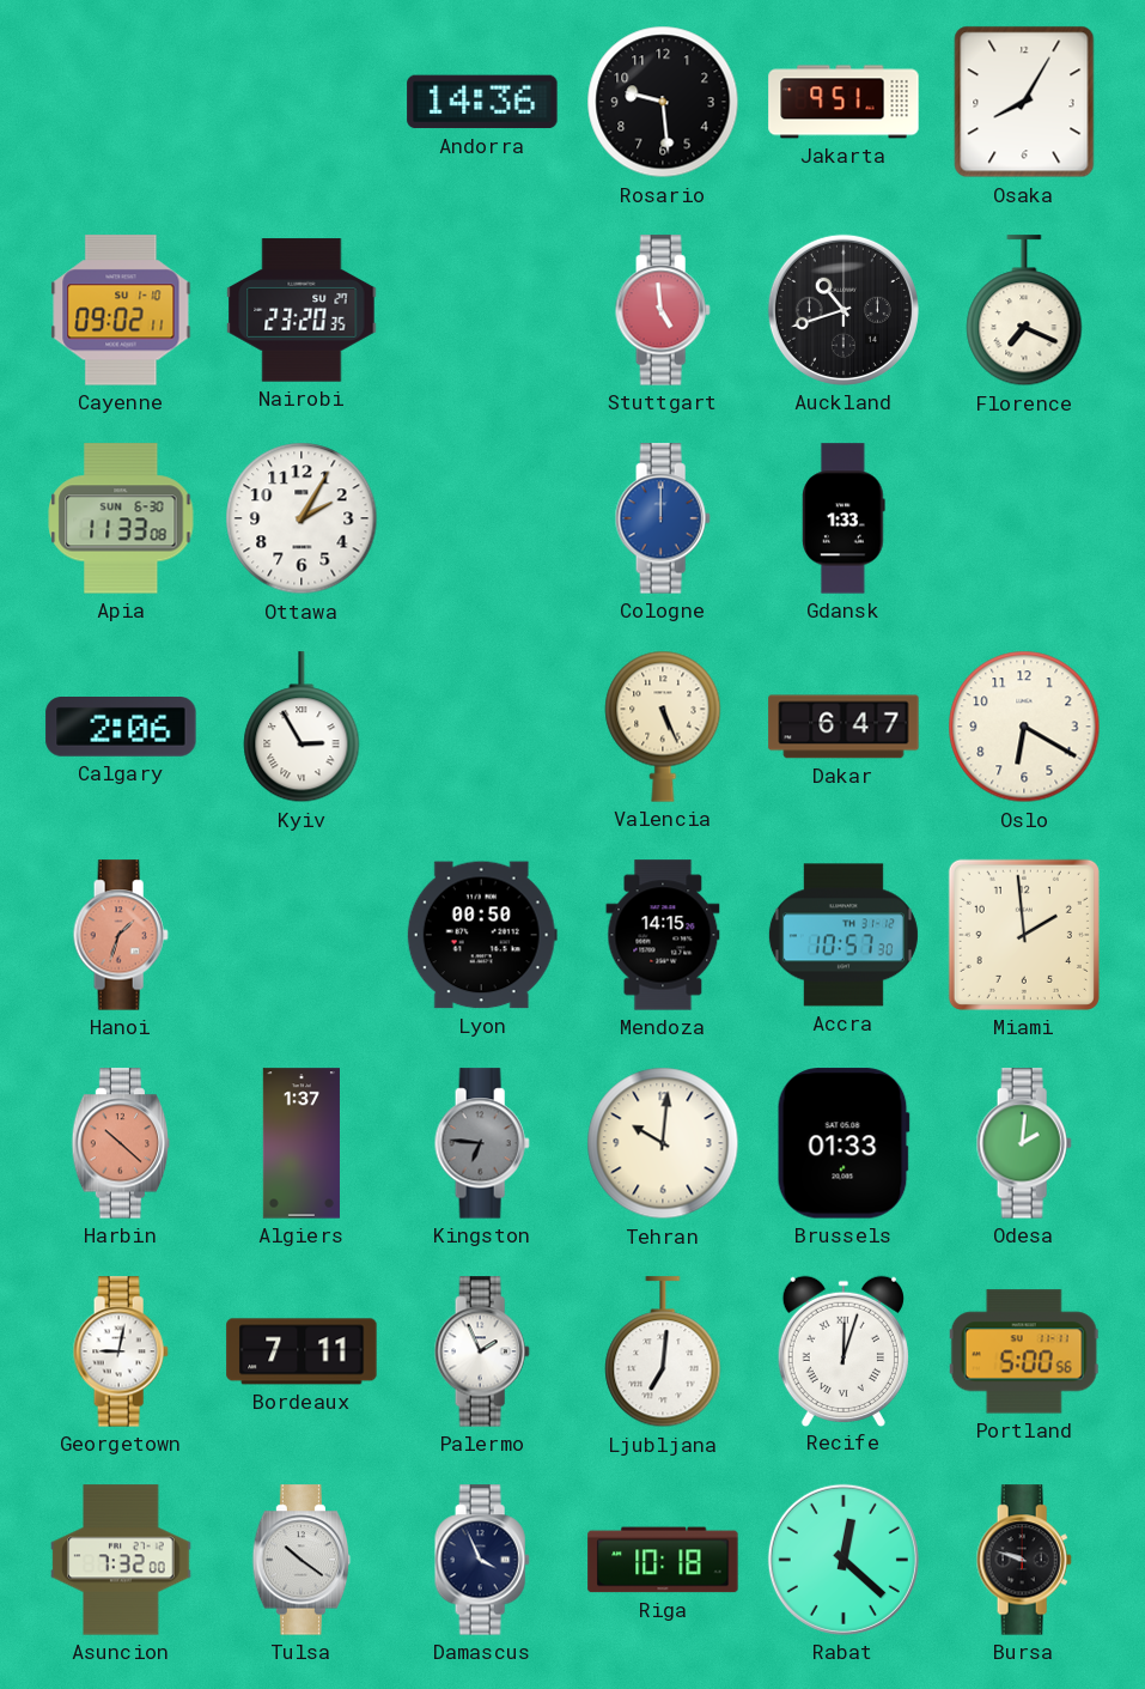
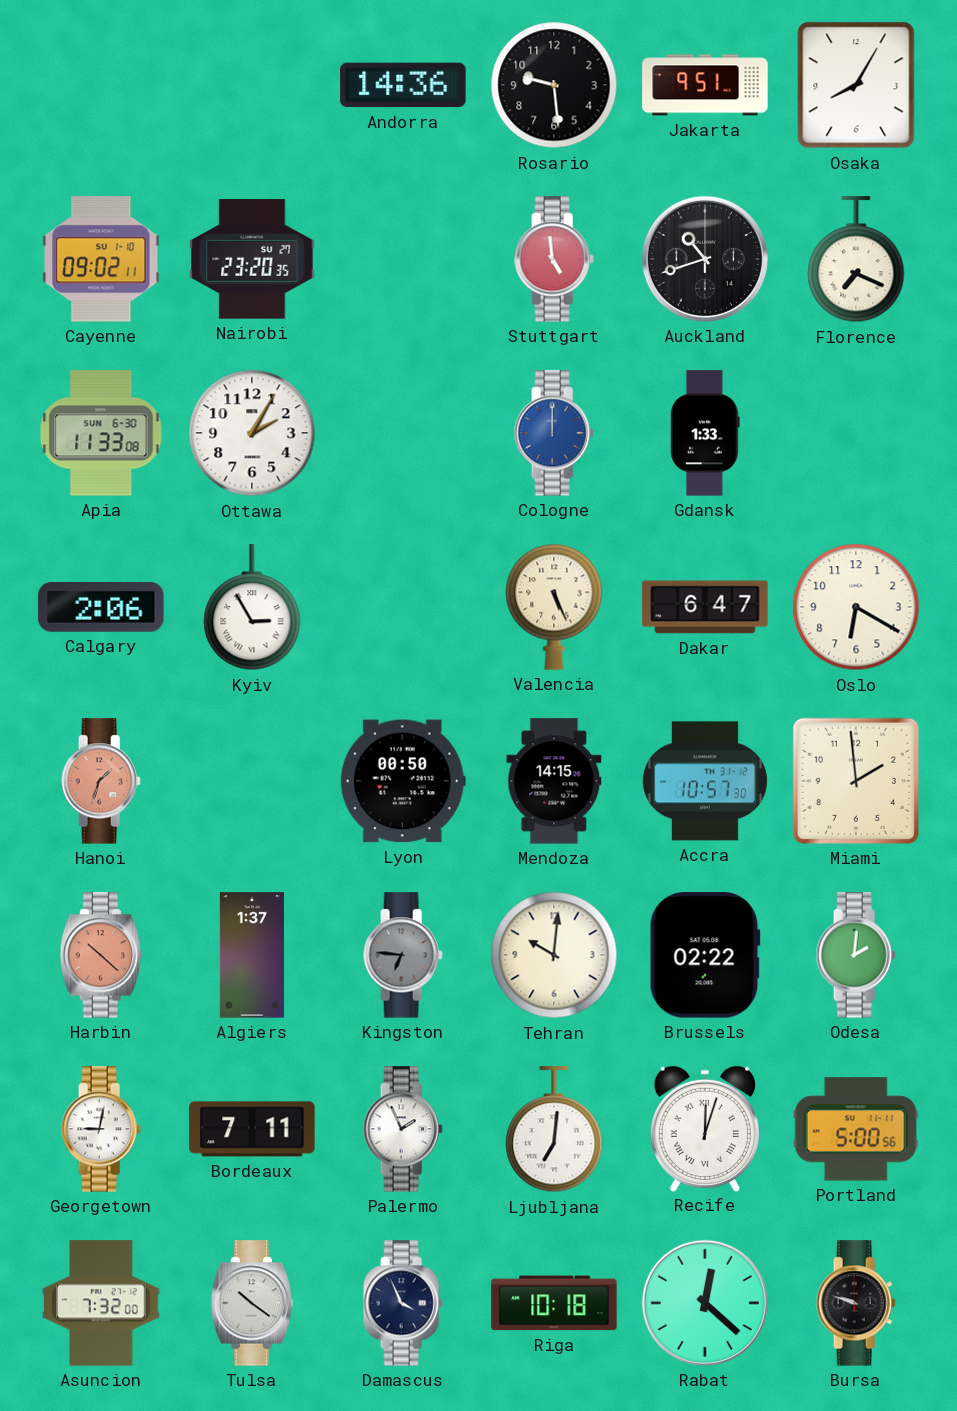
Brussels: 01:33 -> 02:22
